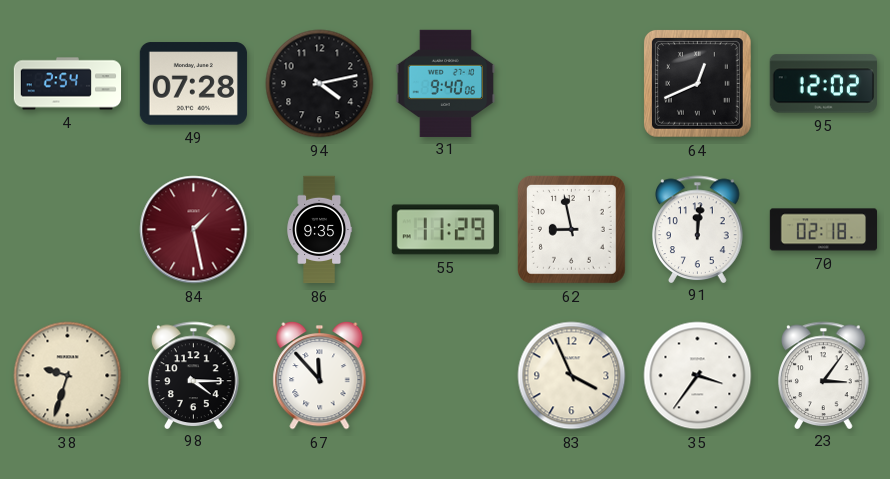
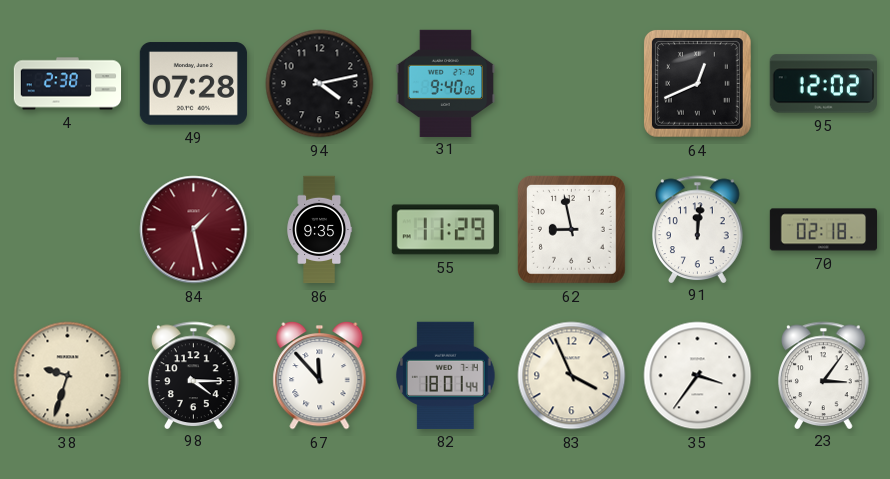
4: 2:54 -> 2:38
82: none -> 18:01
